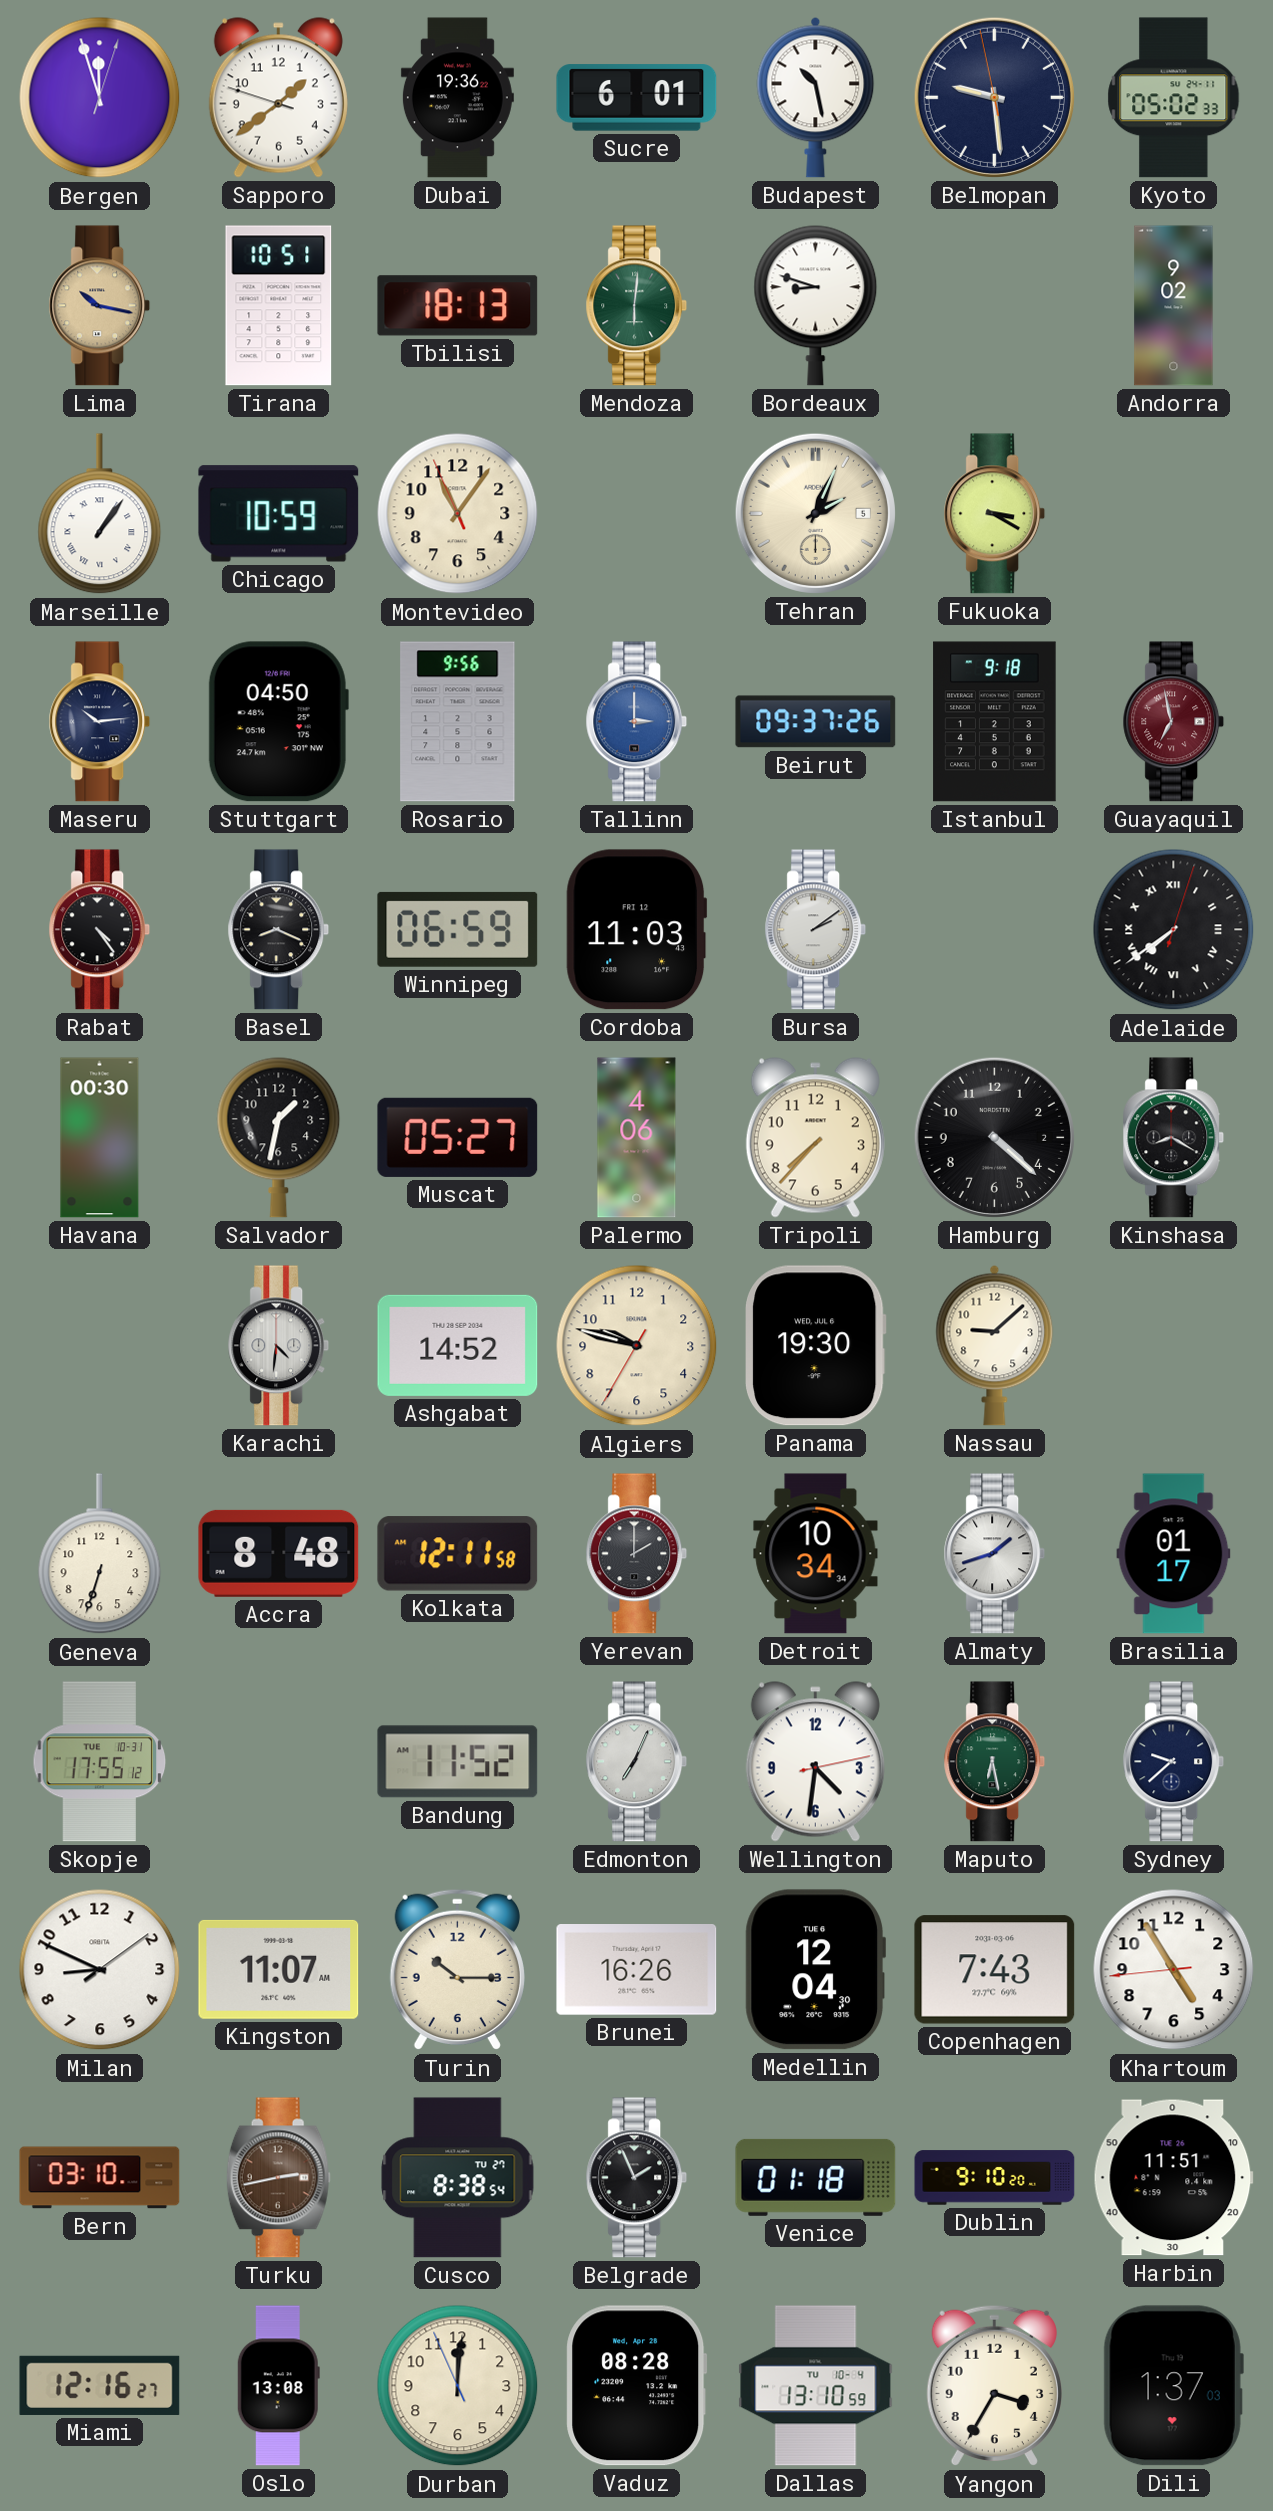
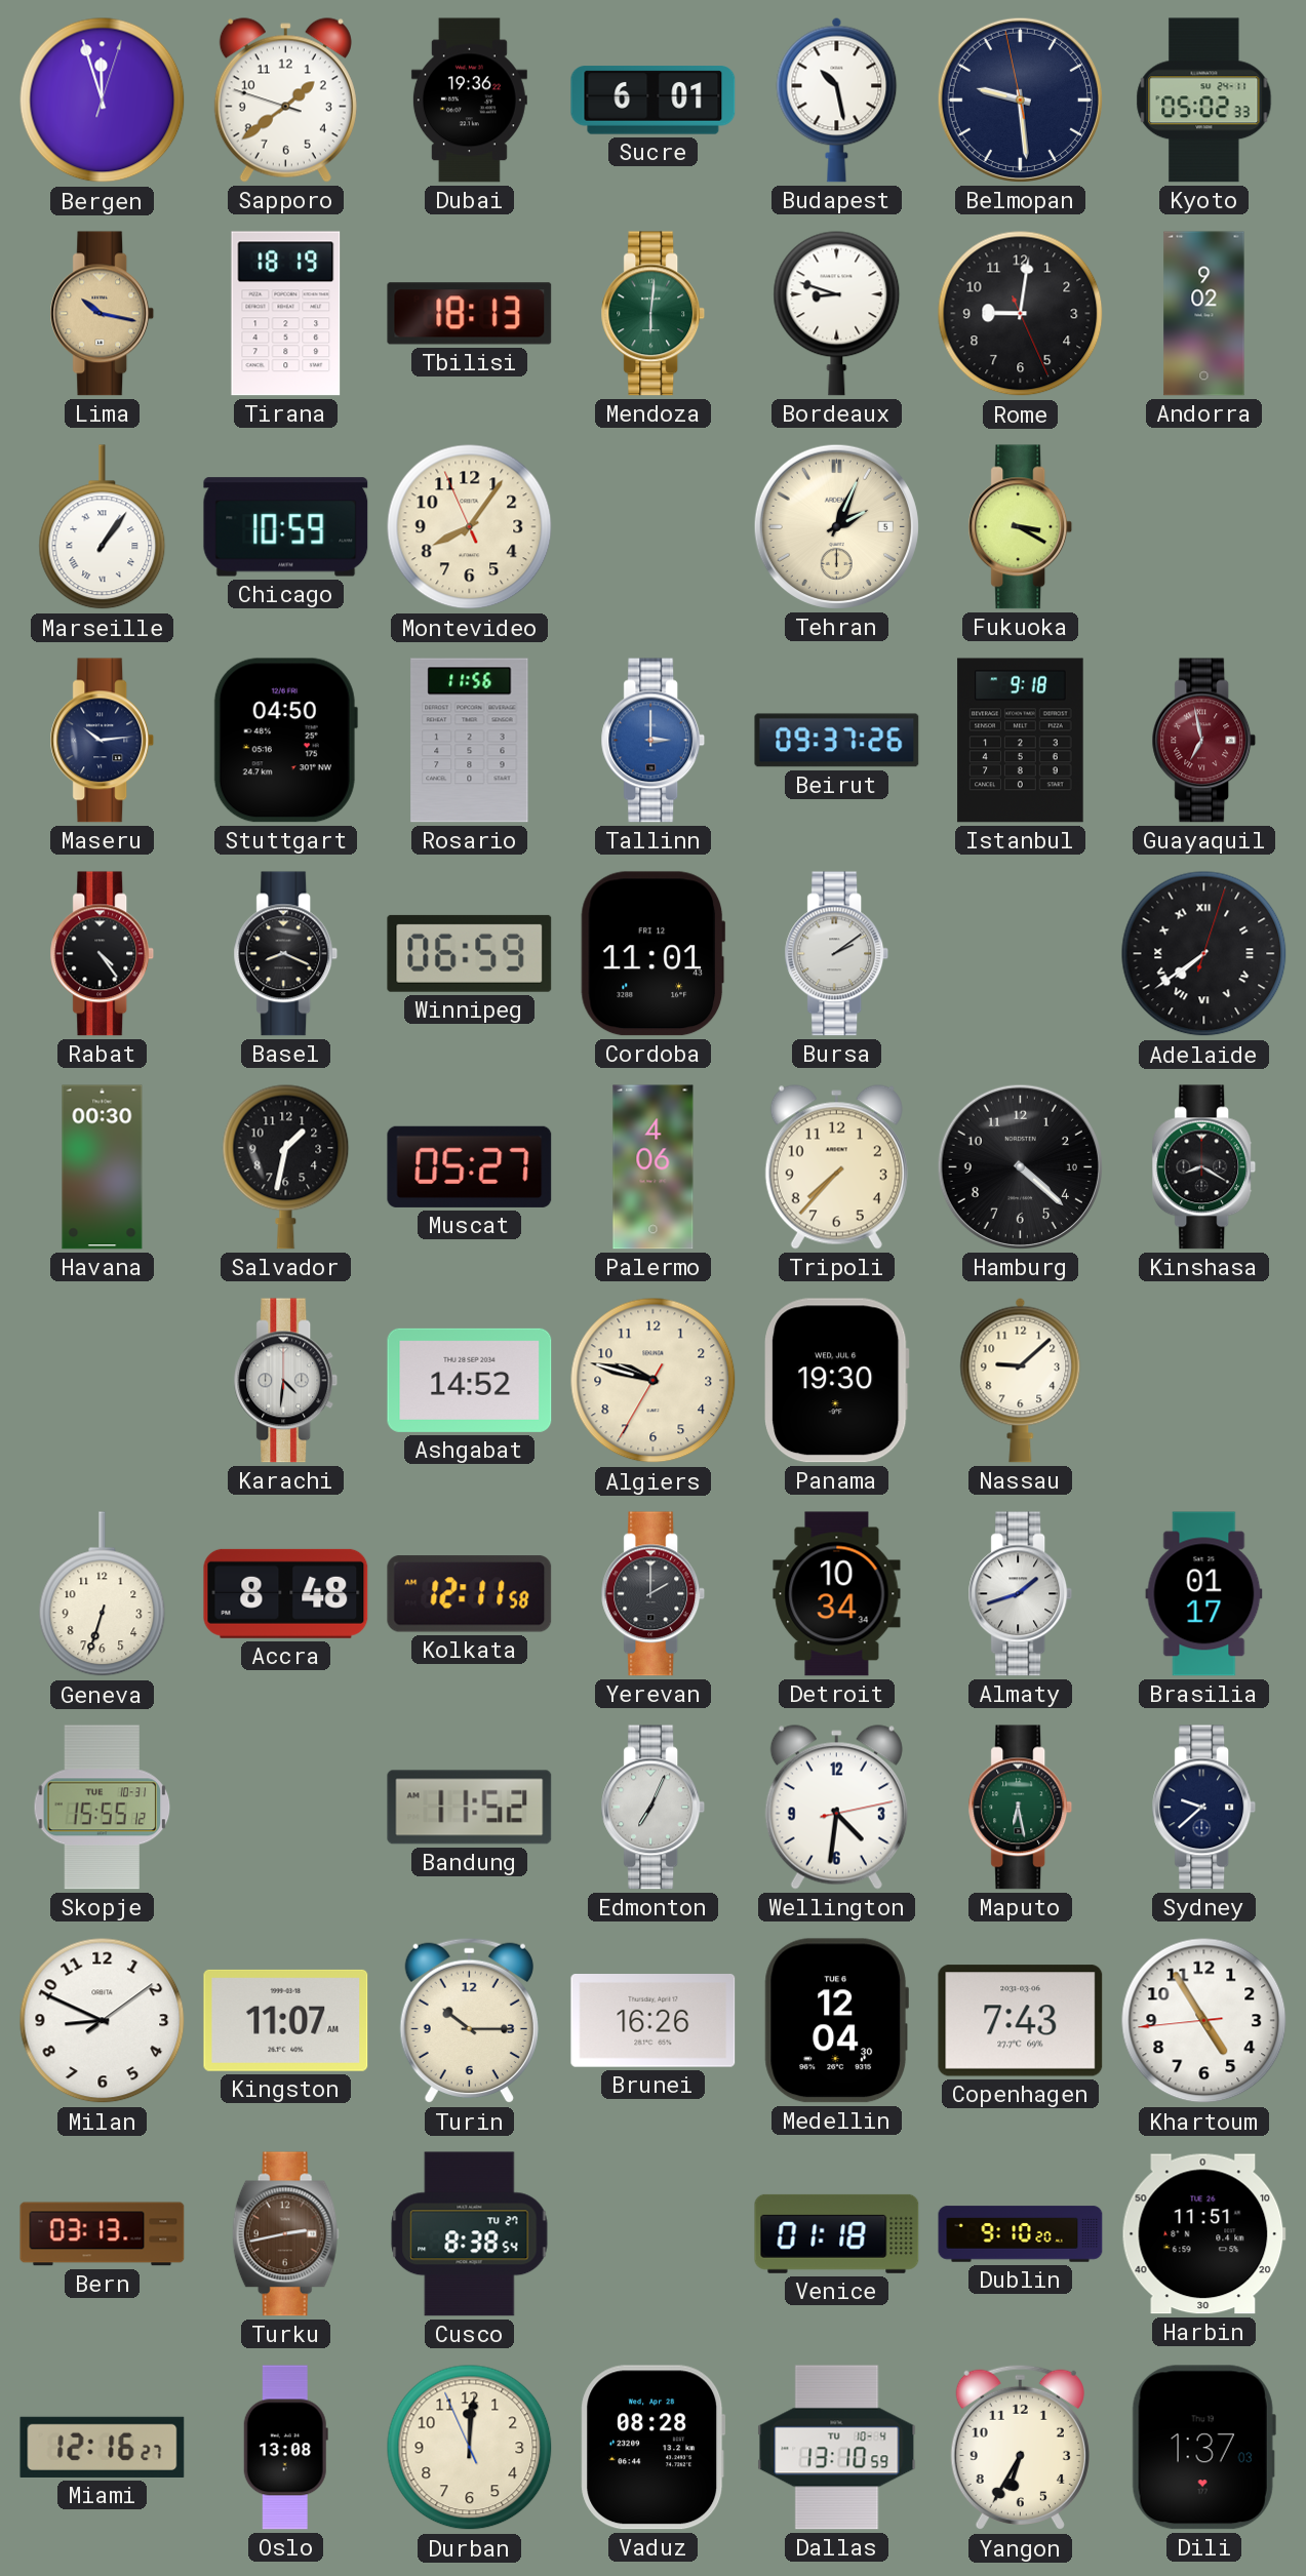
Tirana: 10:51 -> 18:19
Rome: none -> 9:01
Montevideo: 11:05 -> 8:05
Rosario: 9:56 -> 11:56
Cordoba: 11:03 -> 11:01
Hamburg date: 2 -> 10
Skopje: 17:55 -> 15:55
Bern: 03:10 -> 03:13
Belgrade: 1:56 -> none
Yangon: 3:35 -> 6:35
